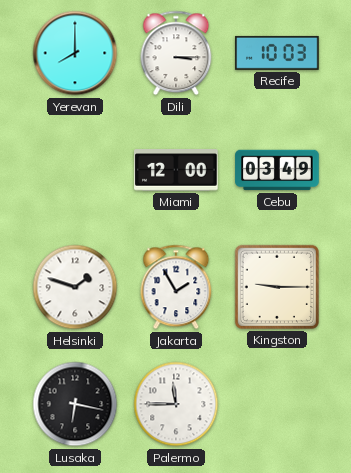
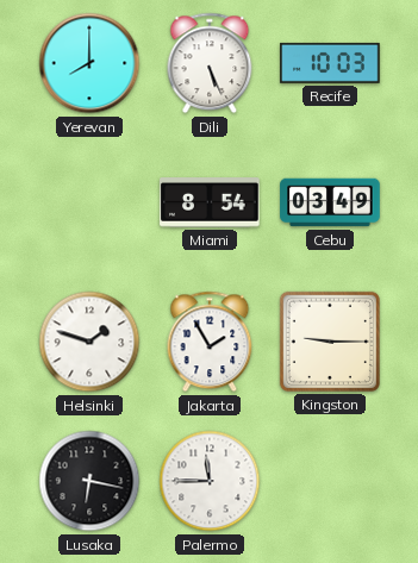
Dili: 3:15 -> 5:26
Miami: 12:00 -> 8:54
